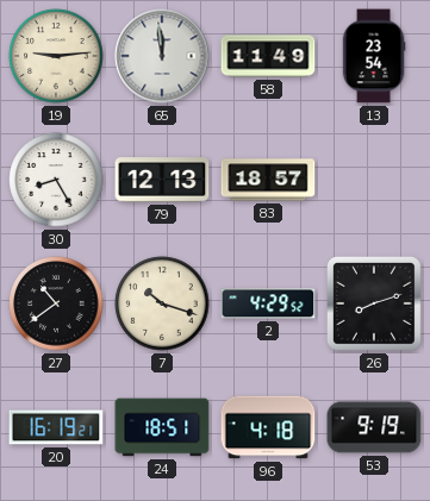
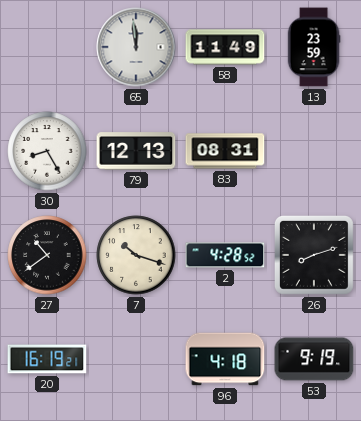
19: 9:14 -> none
13: 23:54 -> 23:59
83: 18:57 -> 08:31
2: 4:29 -> 4:28
24: 18:51 -> none
